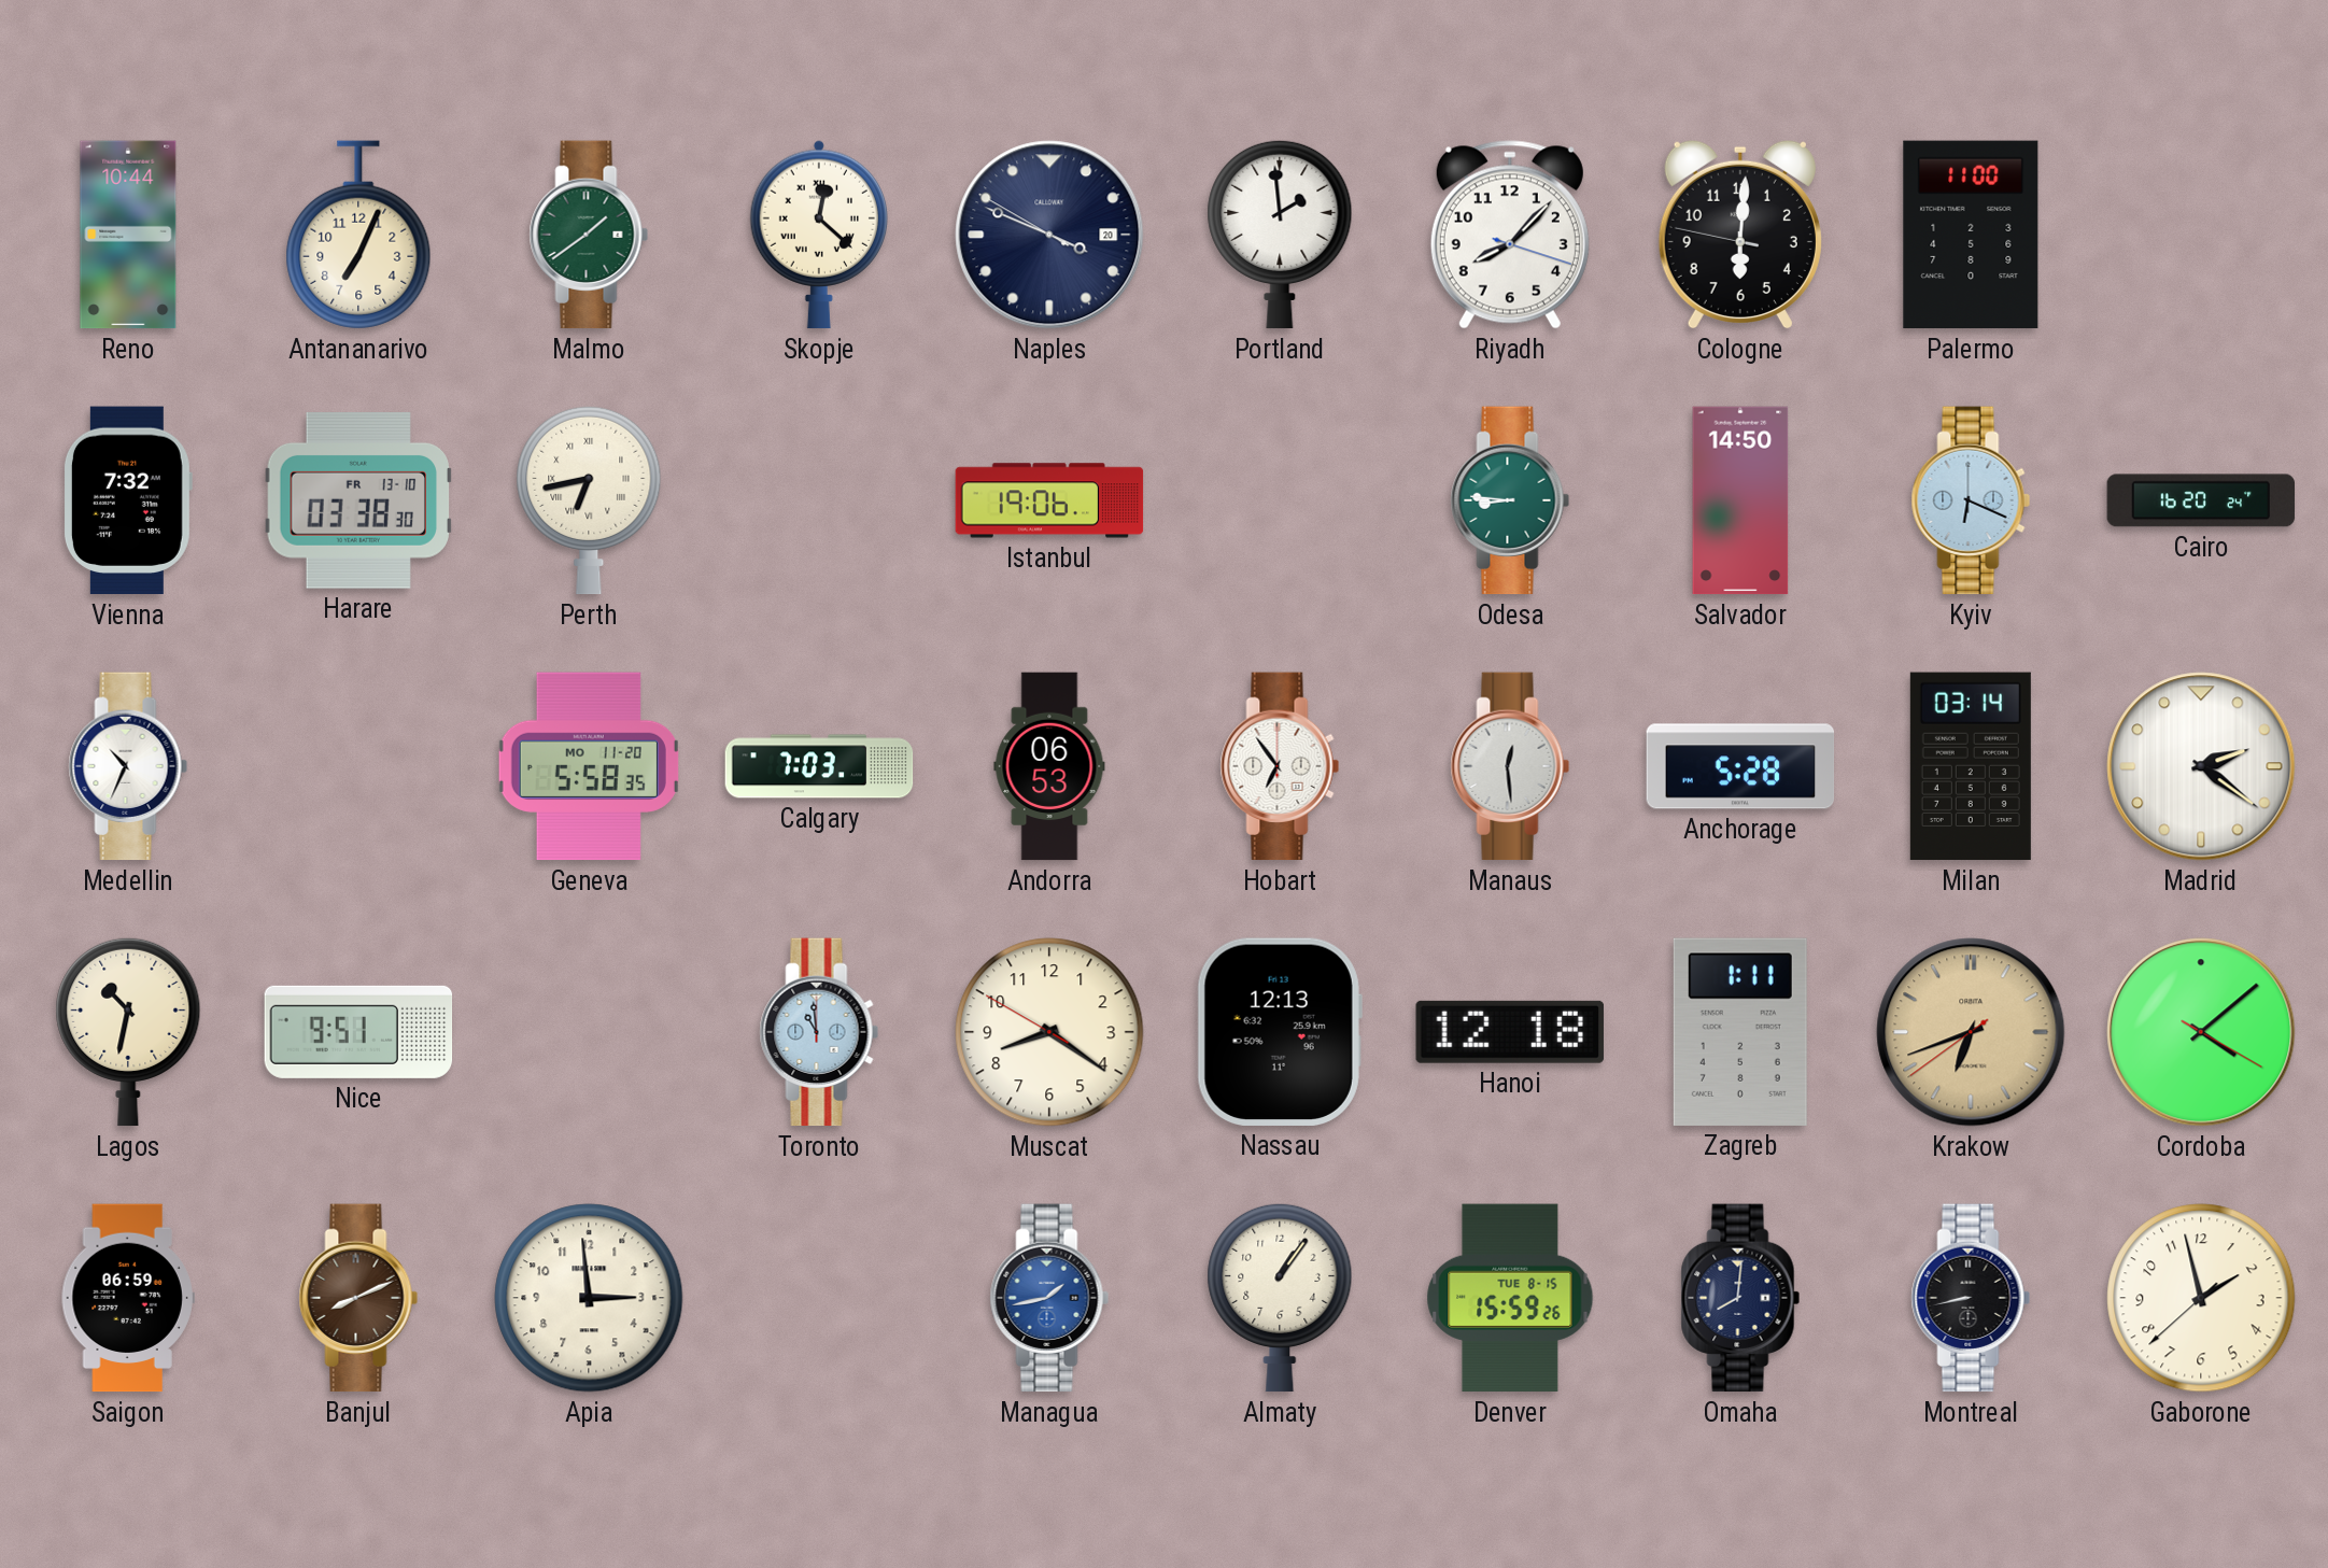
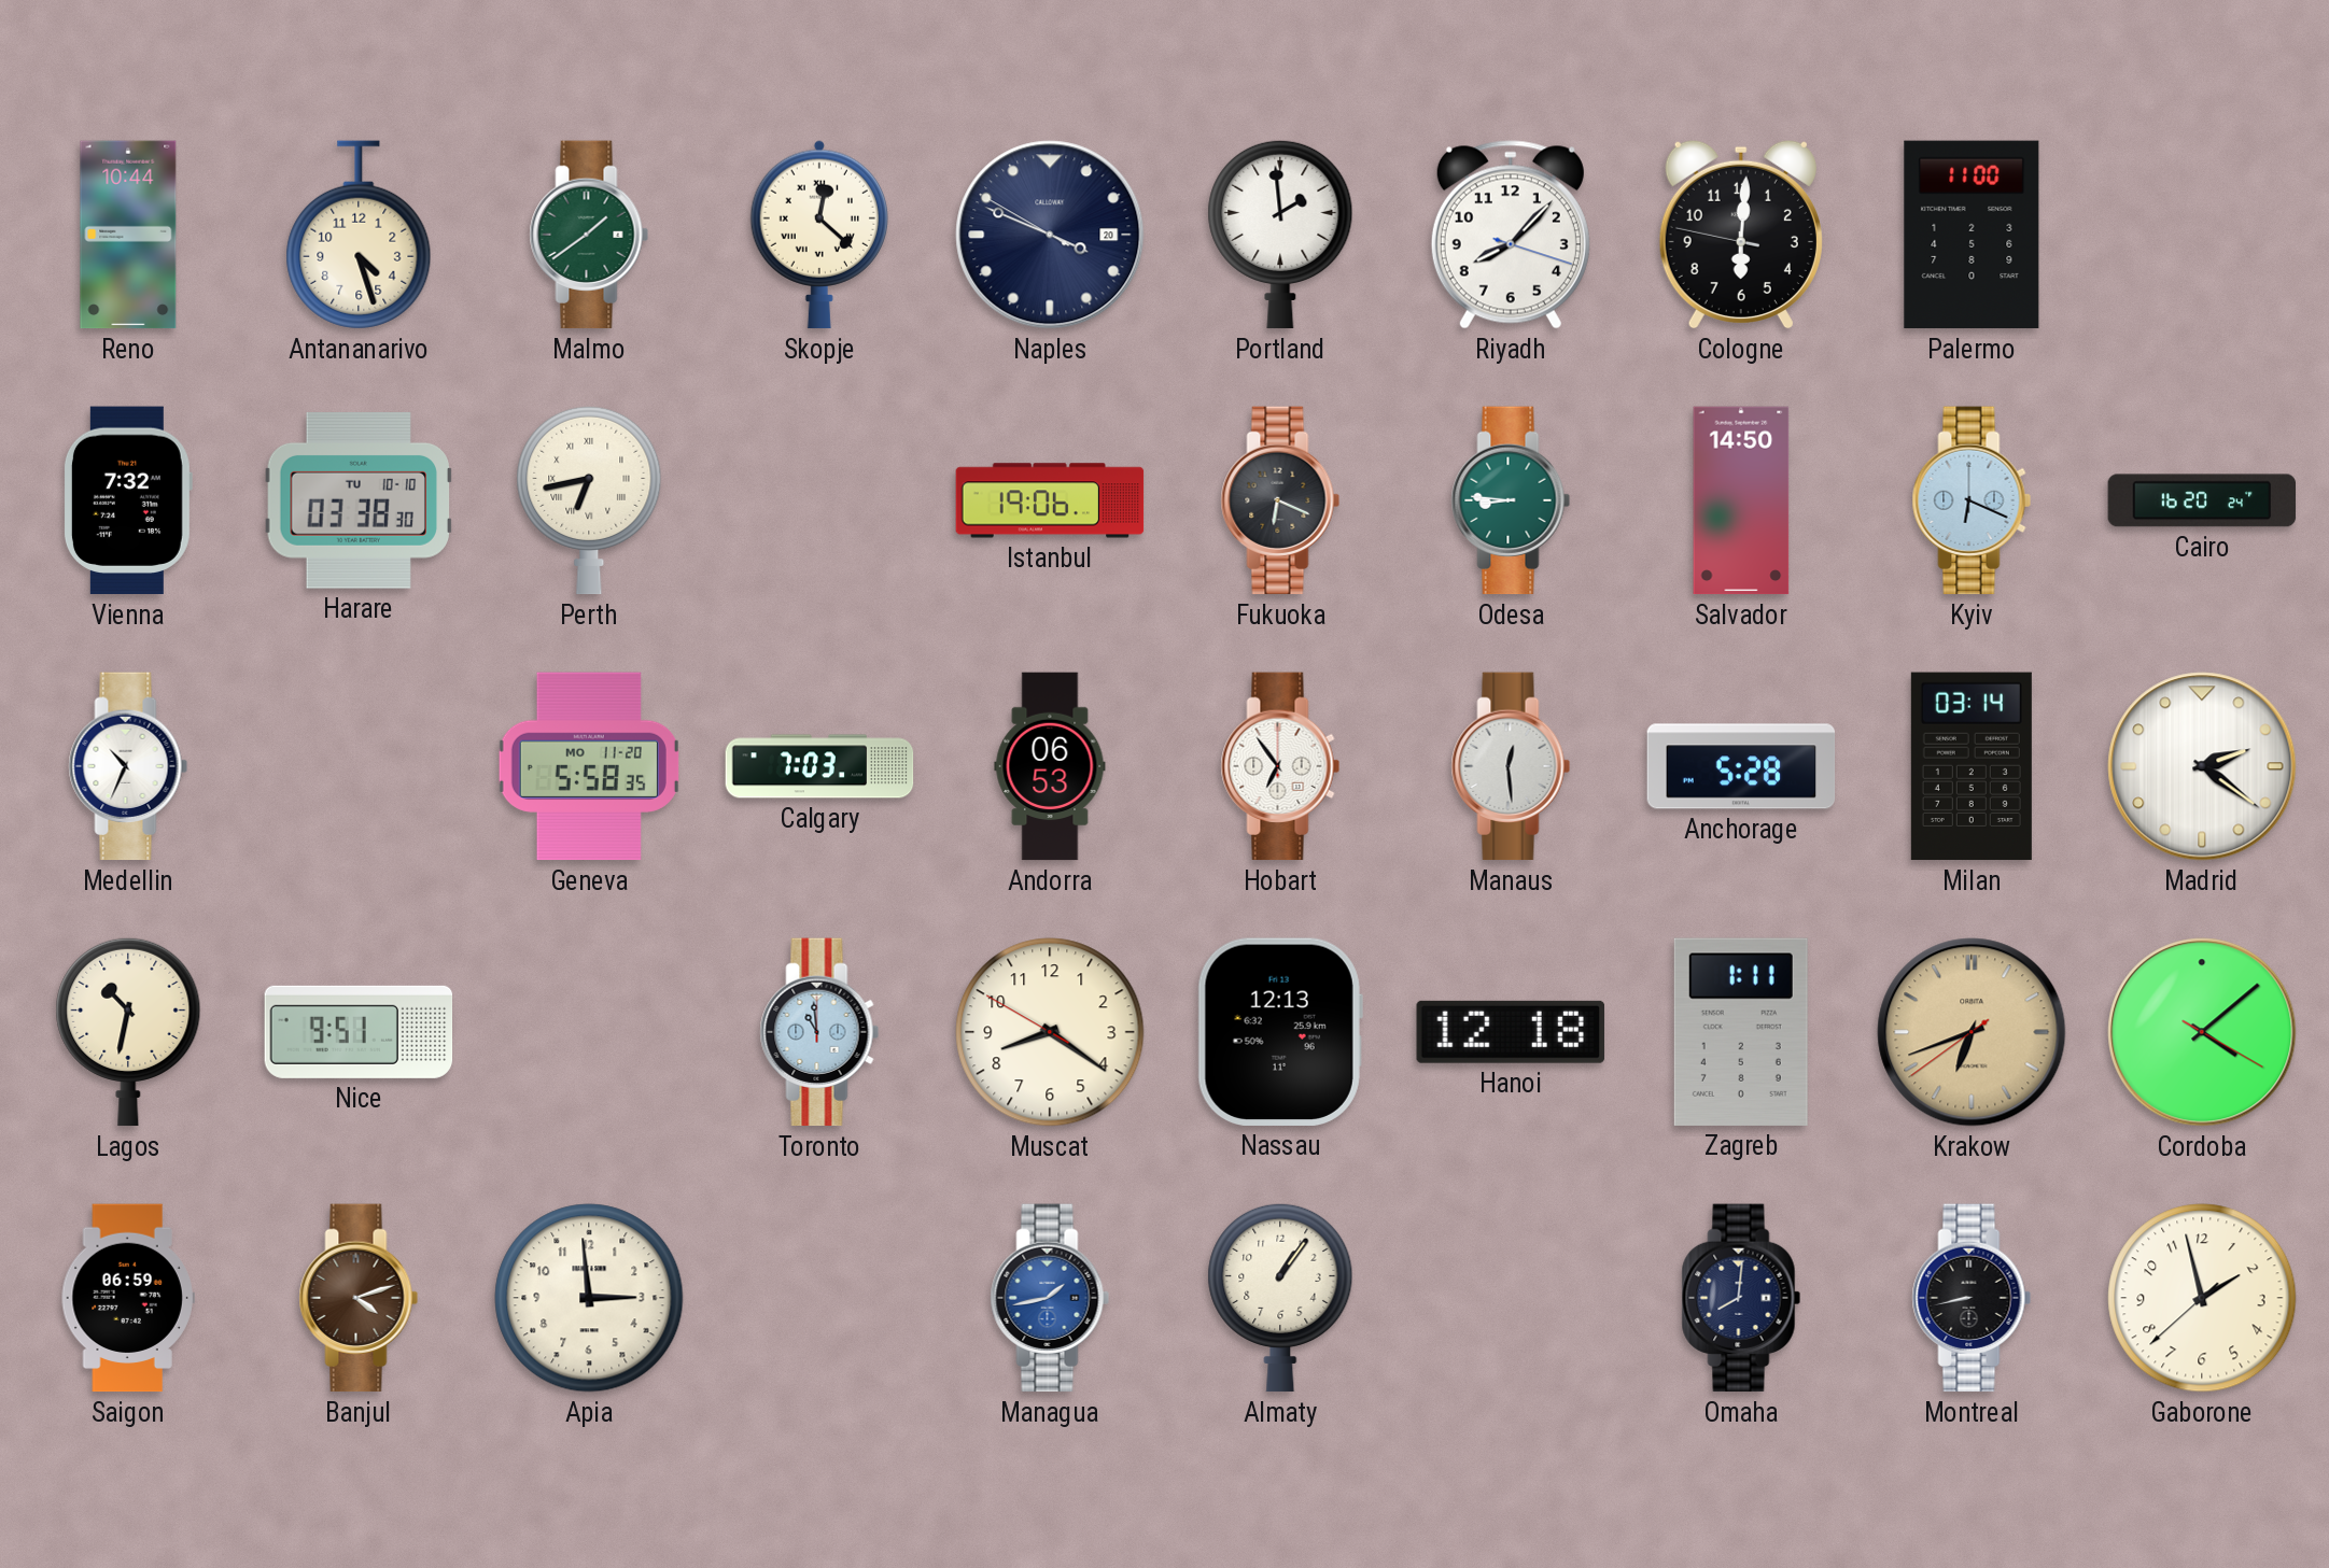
Antananarivo: 7:04 -> 4:27
Harare date: FR 13-10 -> TU 10-10
Fukuoka: none -> 6:19
Banjul: 8:11 -> 4:12
Denver: 15:59 -> none
